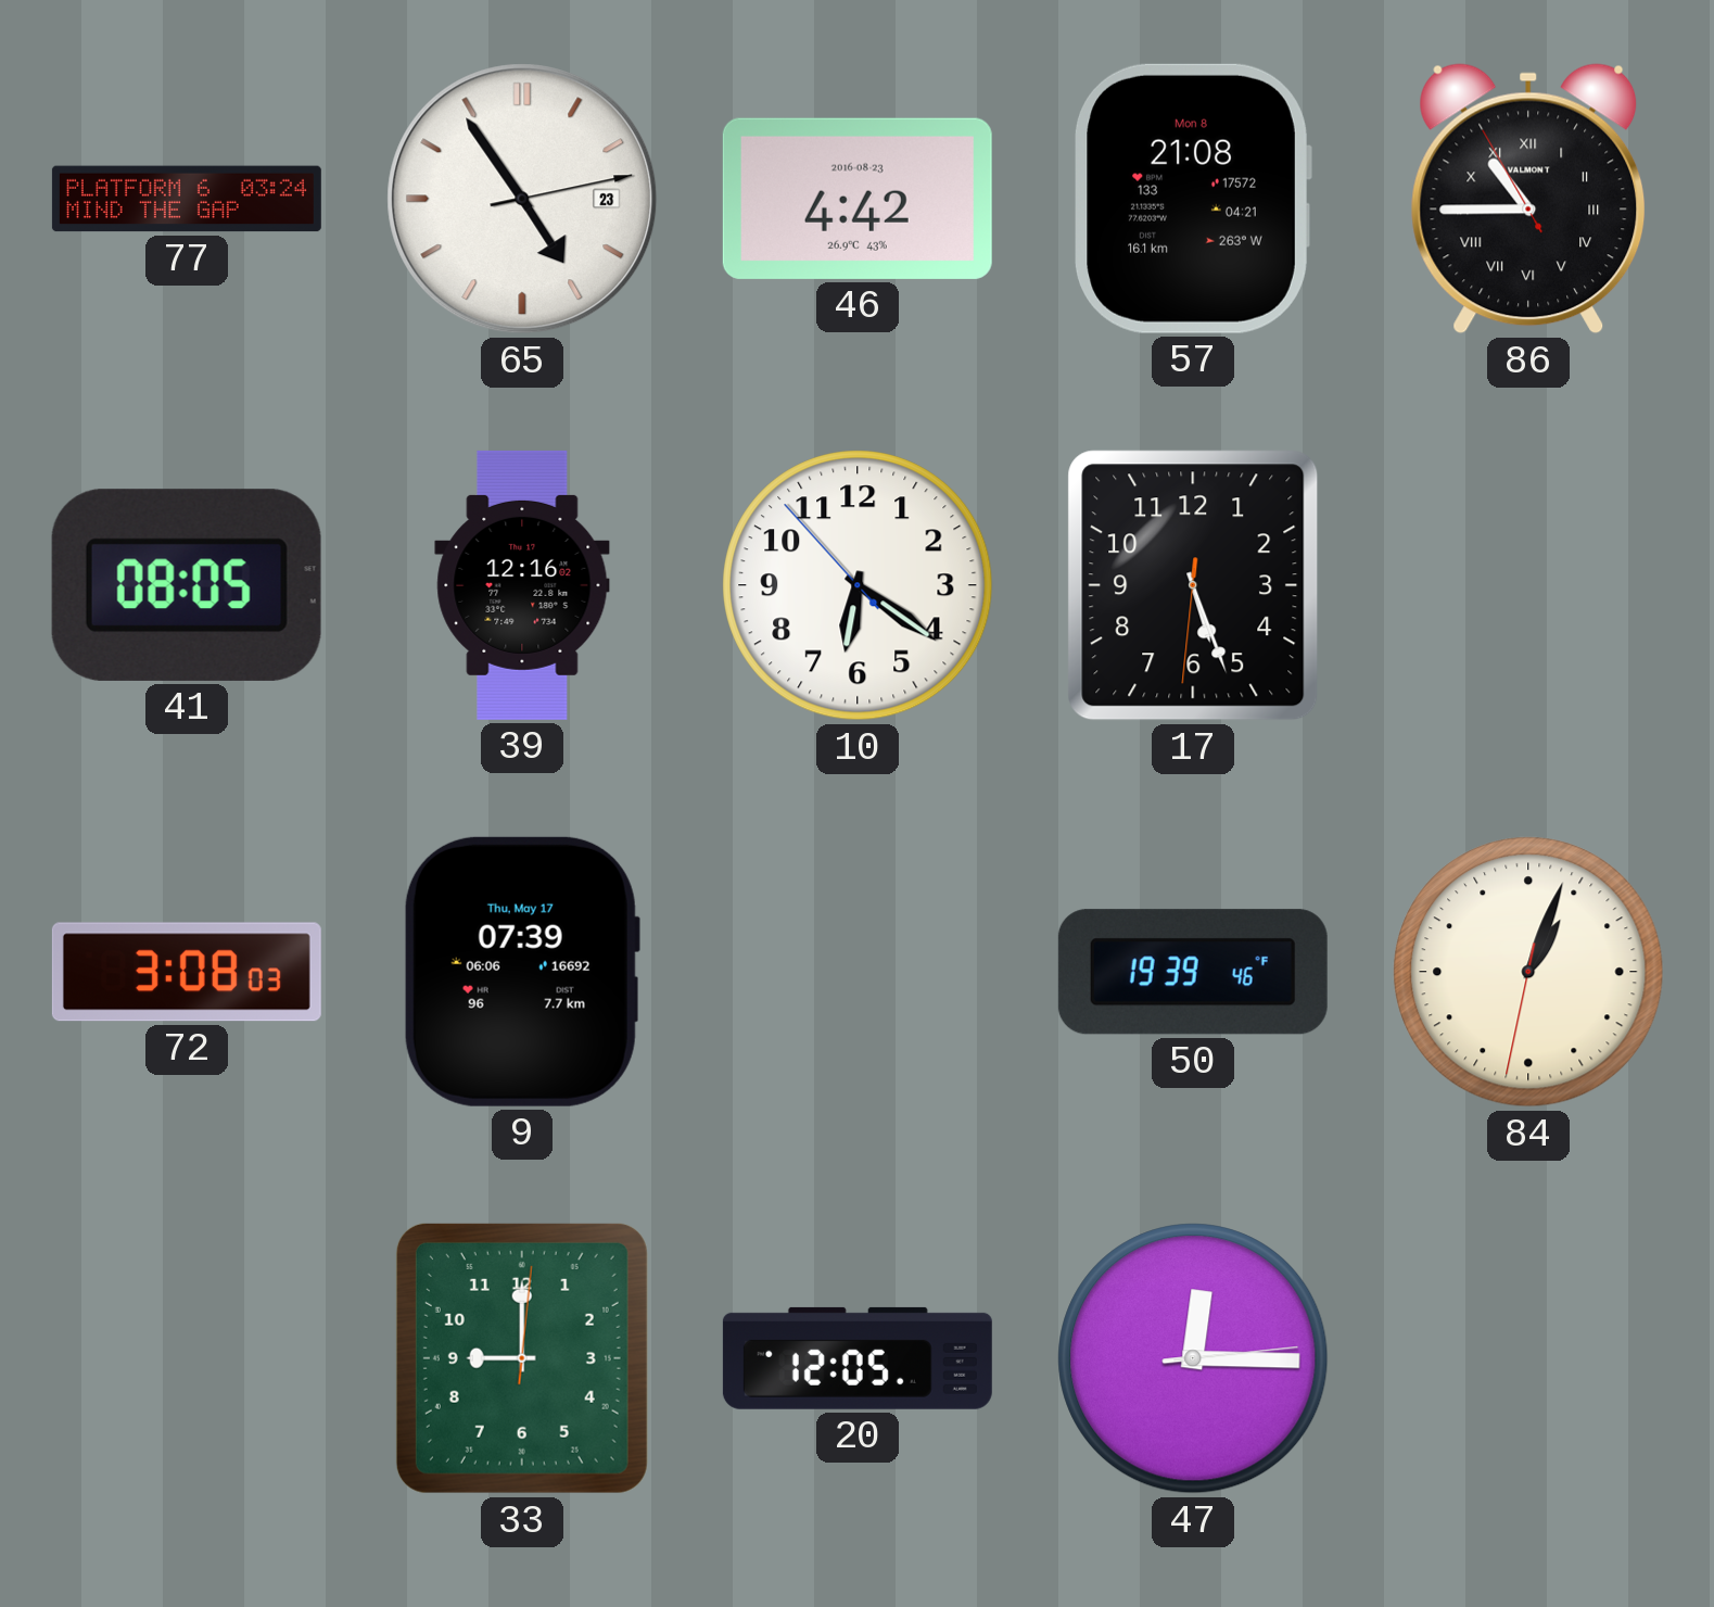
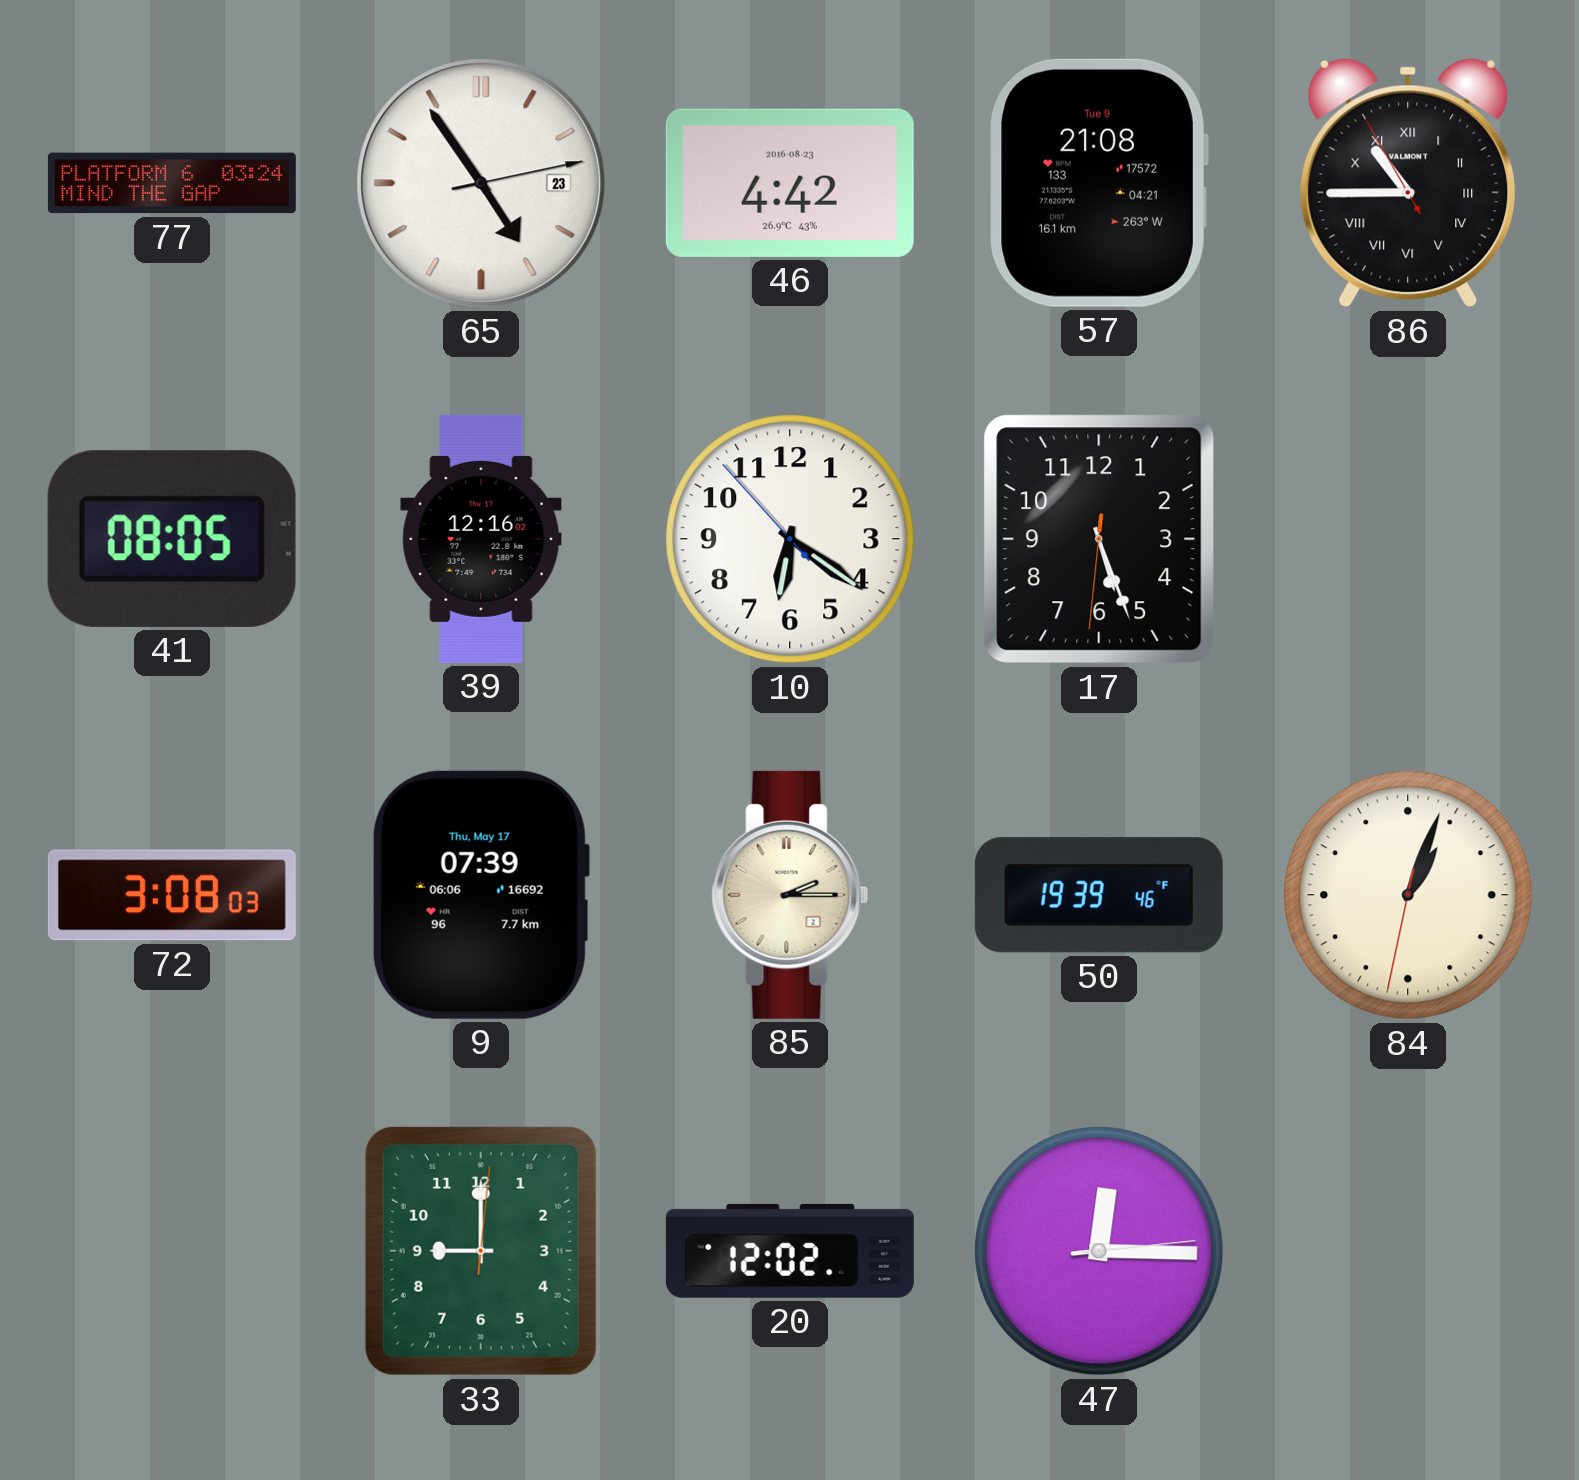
57 date: Mon 8 -> Tue 9
85: none -> 2:15
20: 12:05 -> 12:02
